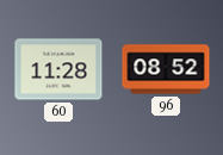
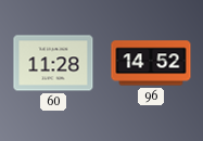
96: 08:52 -> 14:52
